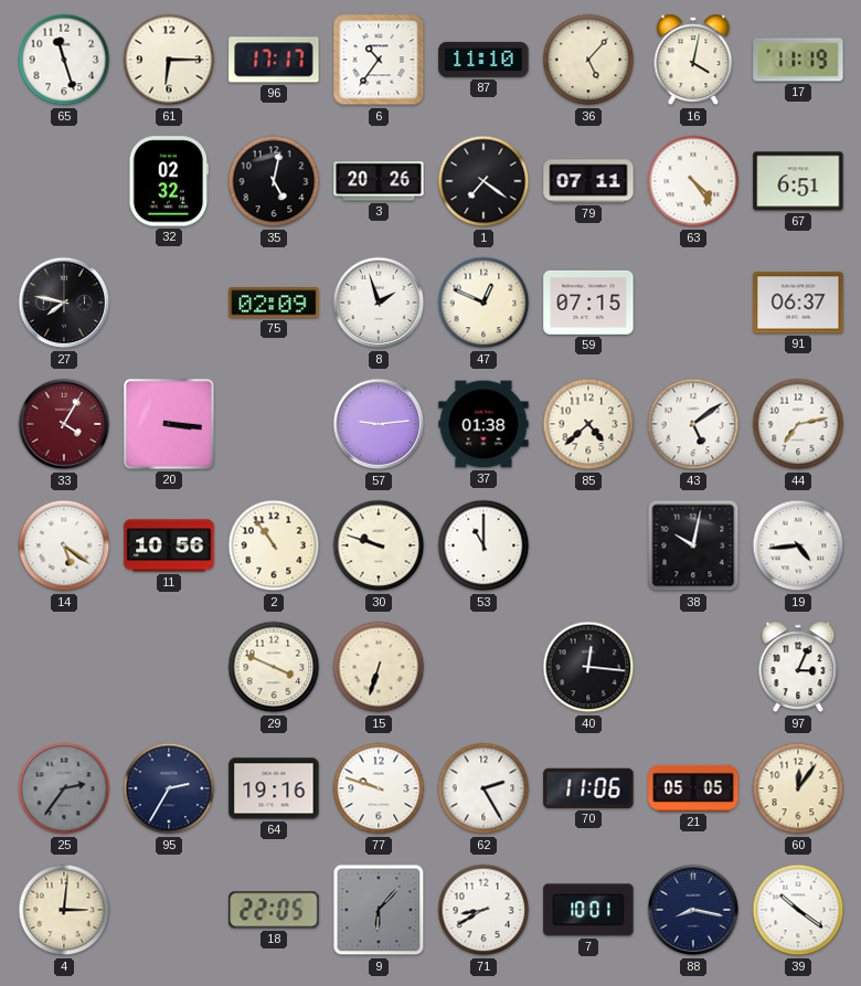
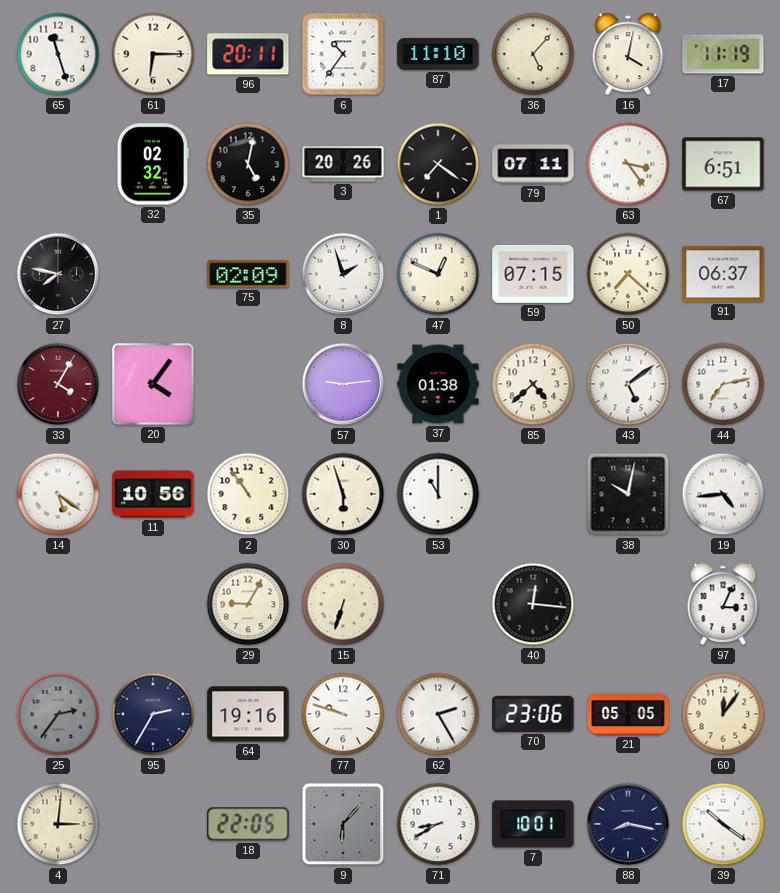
96: 17:17 -> 20:11
63: 4:24 -> 3:24
50: none -> 7:22
20: 3:16 -> 4:06
30: 9:48 -> 5:57
29: 3:49 -> 9:05
70: 11:06 -> 23:06
